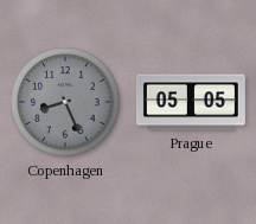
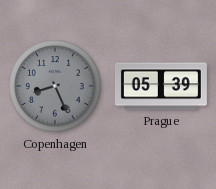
Prague: 05:05 -> 05:39
